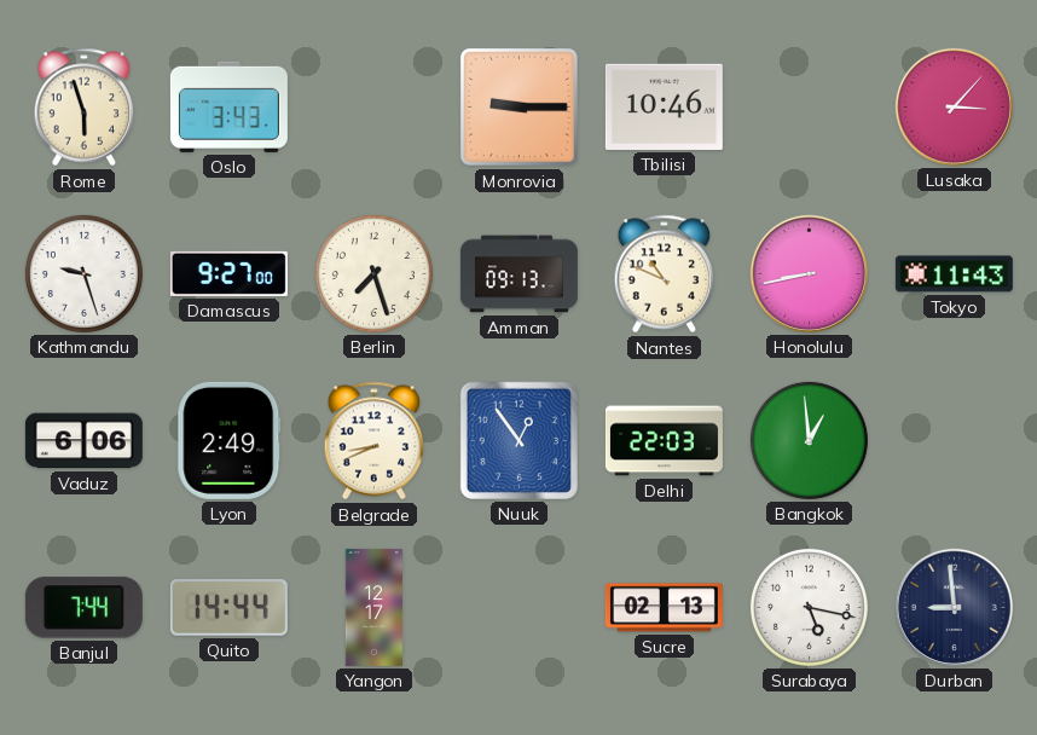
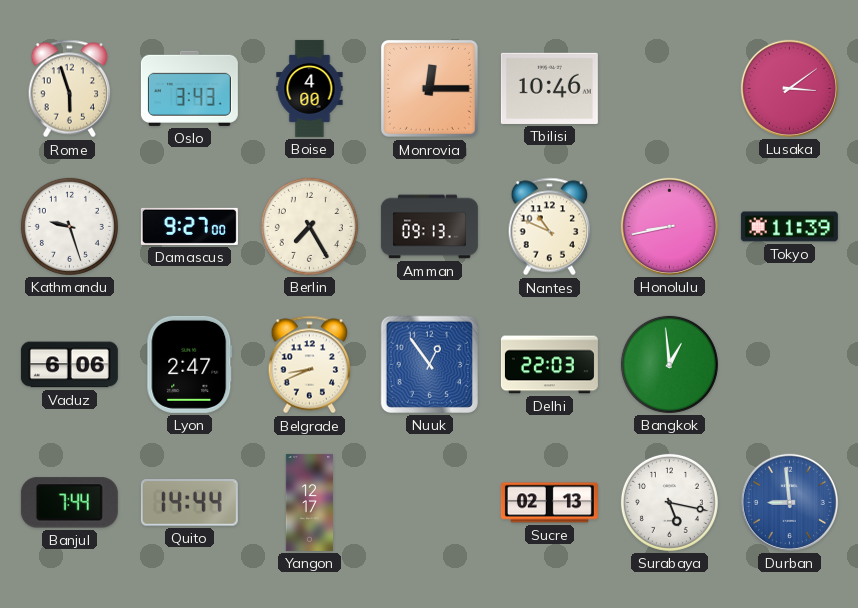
Boise: none -> 4:00
Monrovia: 9:15 -> 12:15
Lusaka: 3:07 -> 3:09
Berlin: 7:27 -> 7:25
Tokyo: 11:43 -> 11:39
Lyon: 2:49 -> 2:47
Durban dial: navy -> blue
